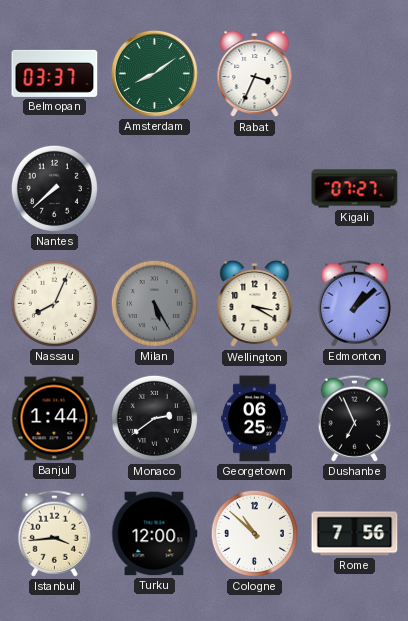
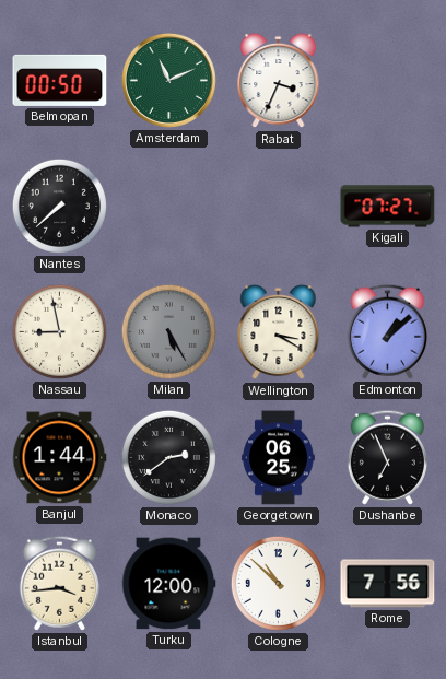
Belmopan: 03:37 -> 00:50
Amsterdam: 8:09 -> 11:11
Nassau: 8:04 -> 8:58
